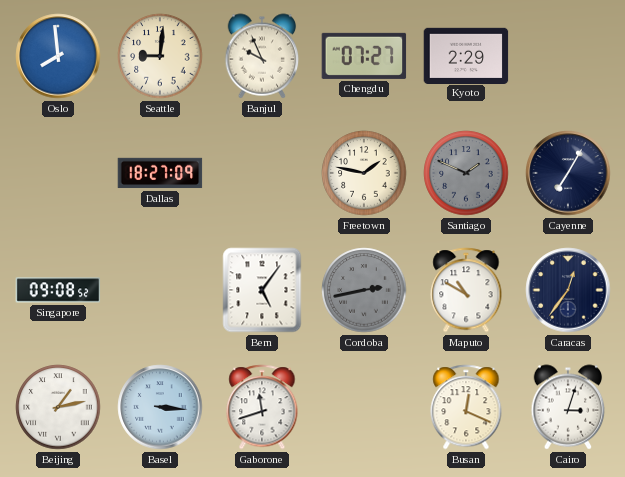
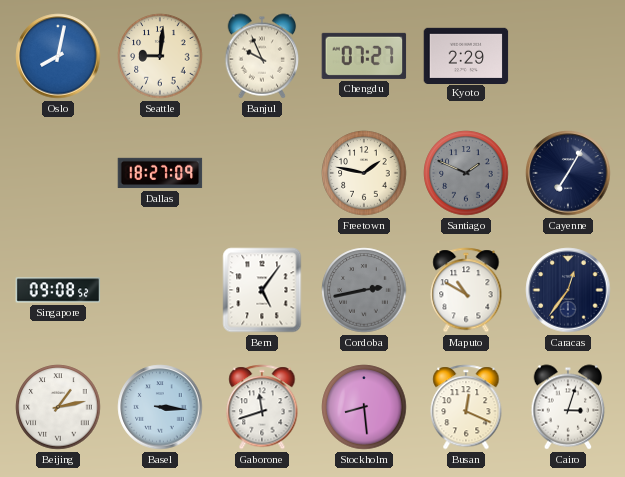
Oslo: 7:59 -> 8:02
Stockholm: none -> 8:29
